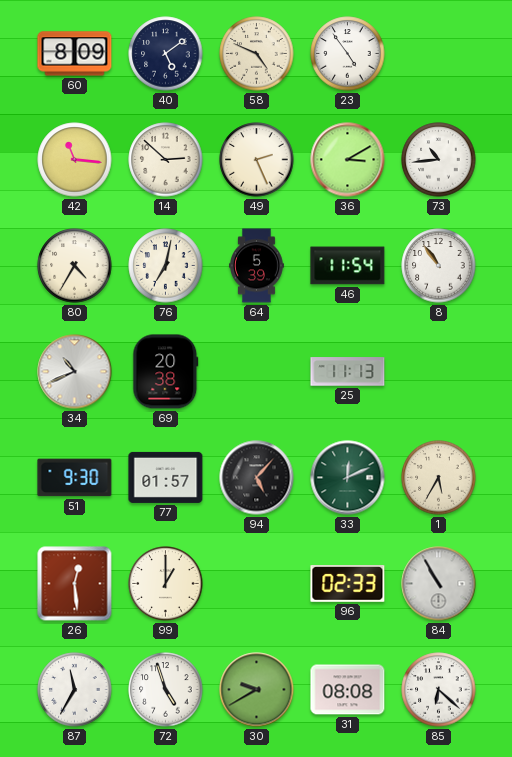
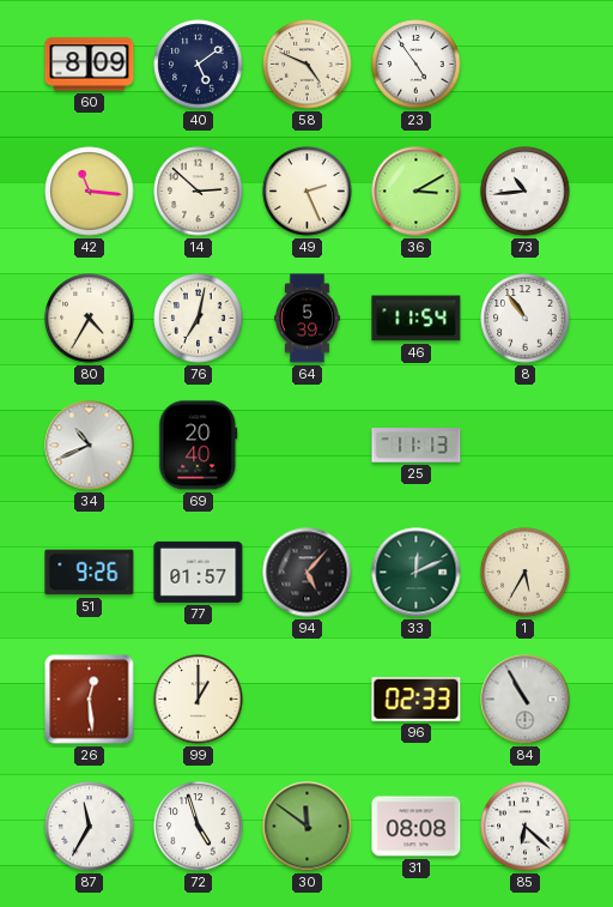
69: 20:38 -> 20:40
51: 9:30 -> 9:26
30: 9:40 -> 11:51
